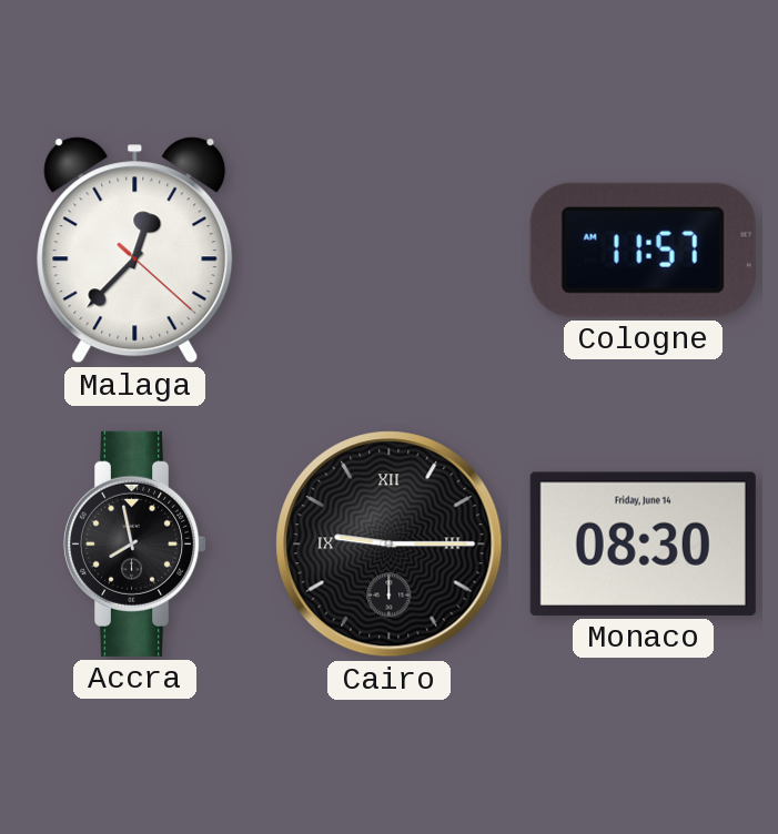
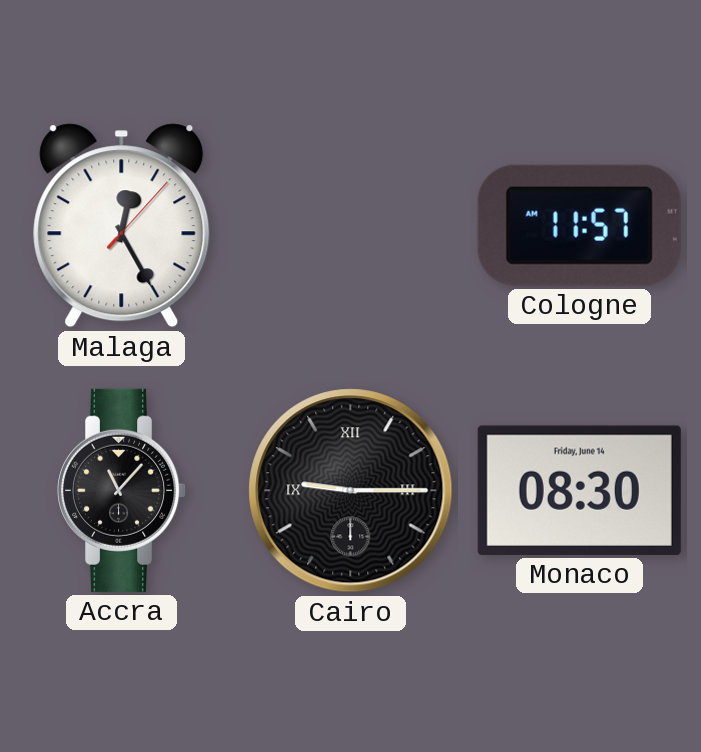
Malaga: 12:37 -> 12:25
Accra: 7:58 -> 11:07
